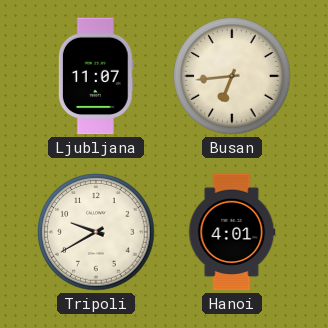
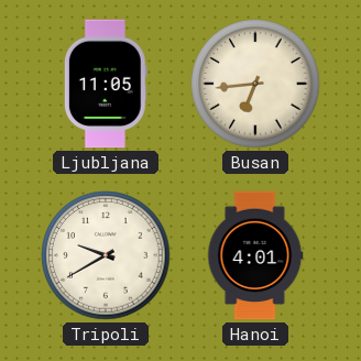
Ljubljana: 11:07 -> 11:05
